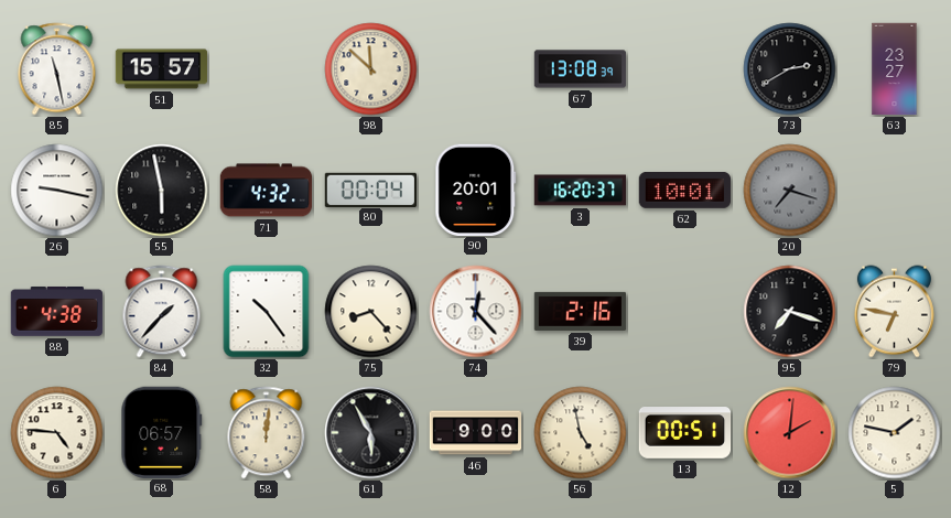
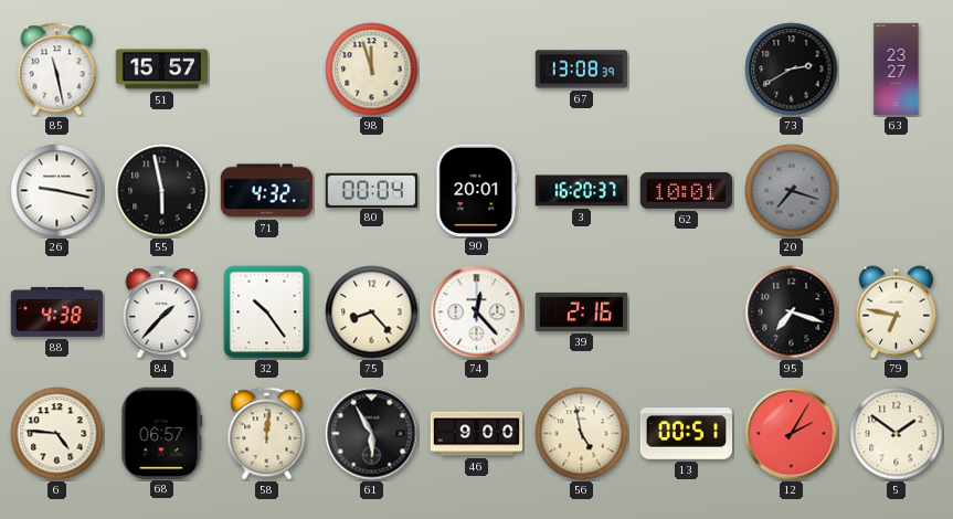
98: 11:52 -> 11:57
12: 2:01 -> 2:05
5: 1:47 -> 1:51
